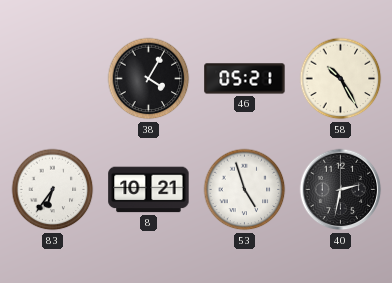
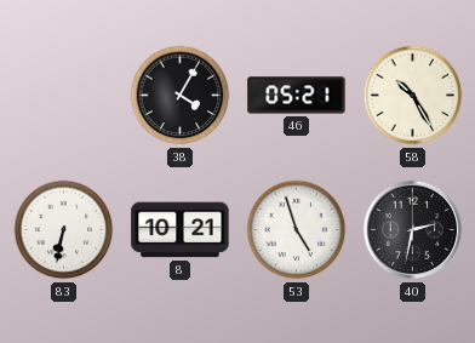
83: 6:36 -> 6:32
